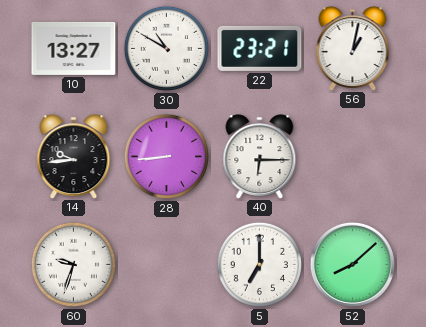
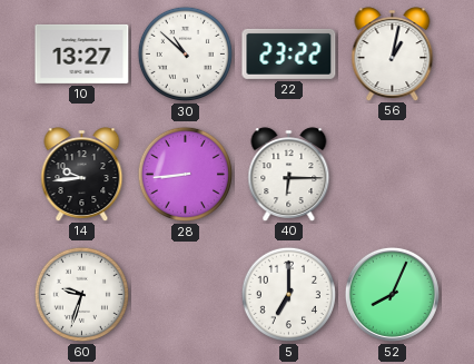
30: 10:50 -> 10:52
22: 23:21 -> 23:22
52: 8:08 -> 8:04
